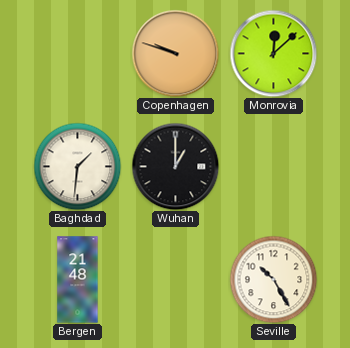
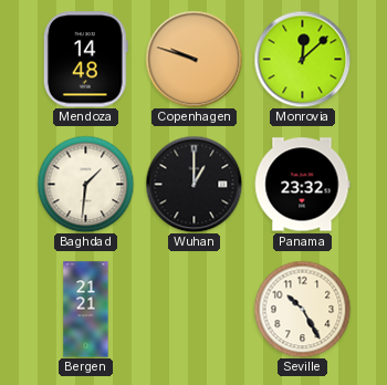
Mendoza: none -> 14:48
Panama: none -> 23:32
Bergen: 21:48 -> 21:21
